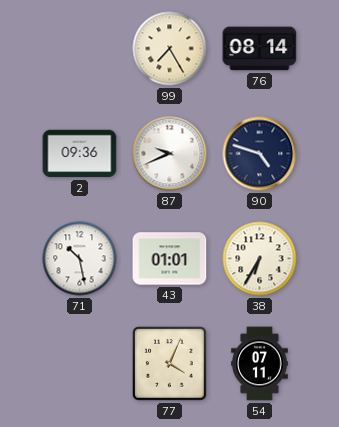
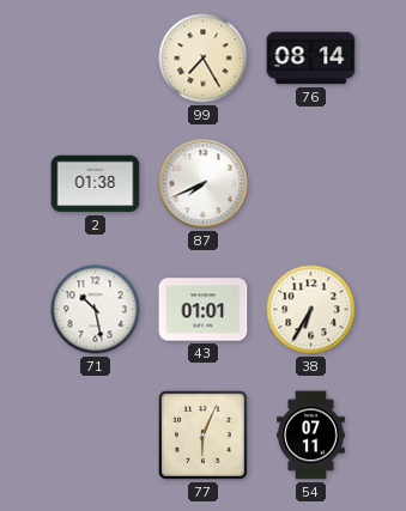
2: 09:36 -> 01:38
87: 9:41 -> 7:41
90: 4:48 -> none
77: 4:04 -> 6:04
